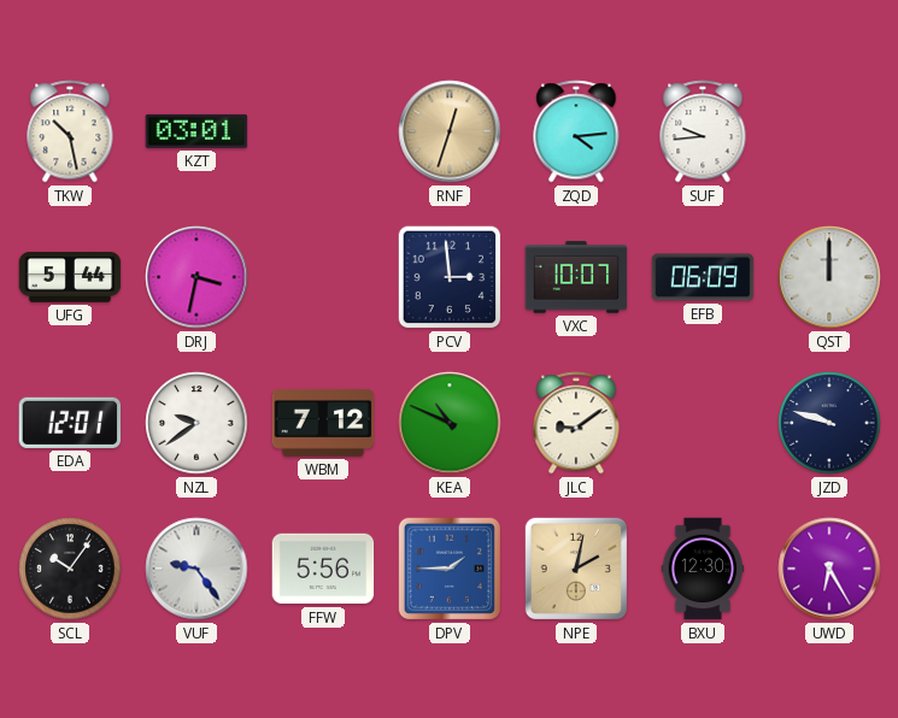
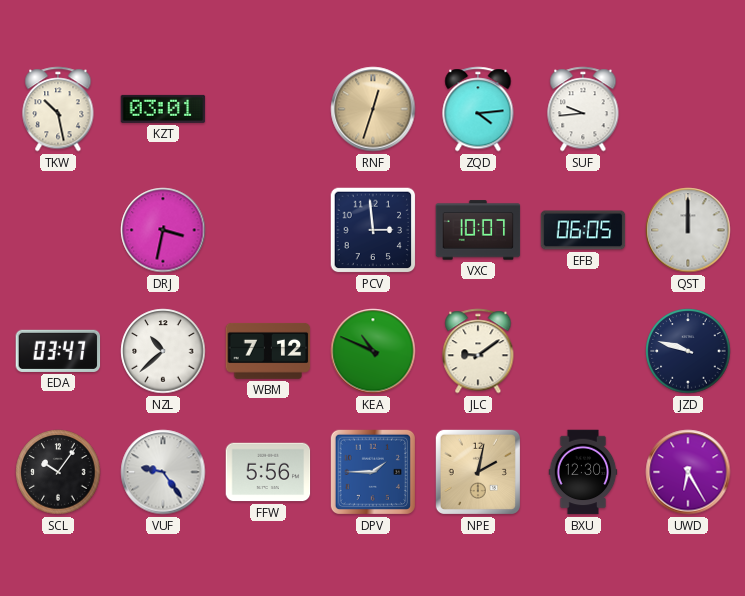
UFG: 5:44 -> none
EFB: 06:09 -> 06:05
EDA: 12:01 -> 03:47
NZL: 9:39 -> 10:38
